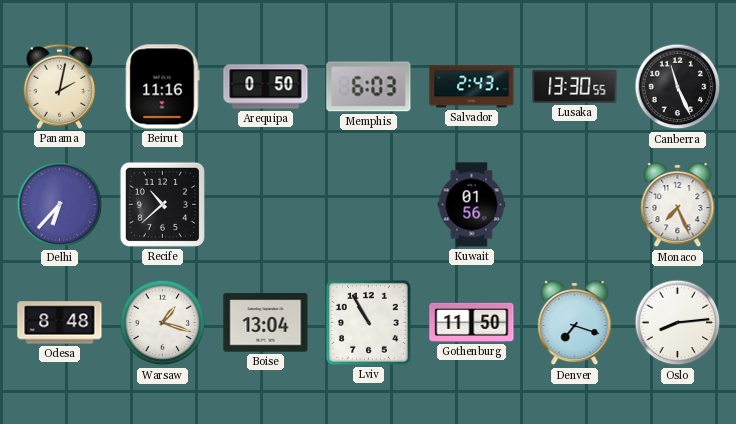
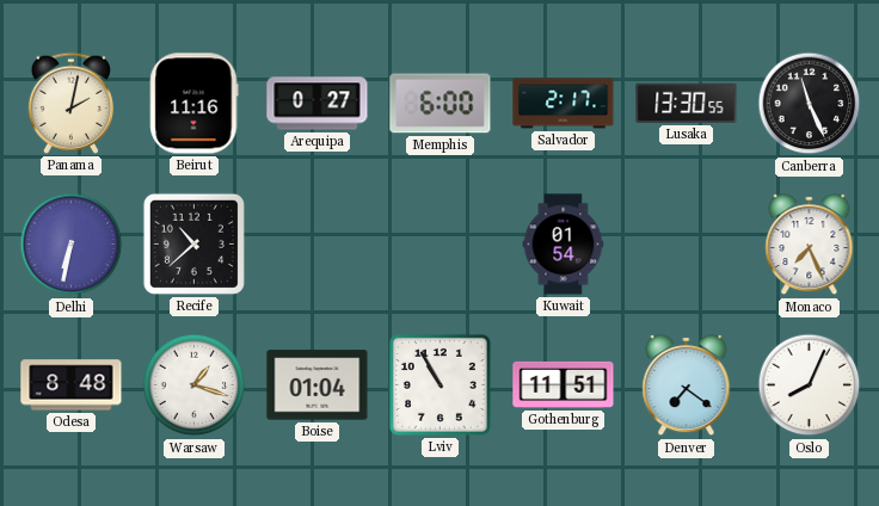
Arequipa: 0:50 -> 0:27
Memphis: 6:03 -> 6:00
Salvador: 2:43 -> 2:17
Delhi: 6:37 -> 6:32
Kuwait: 01:56 -> 01:54
Boise: 13:04 -> 01:04
Gothenburg: 11:50 -> 11:51
Denver: 7:18 -> 7:21
Oslo: 8:14 -> 8:04
